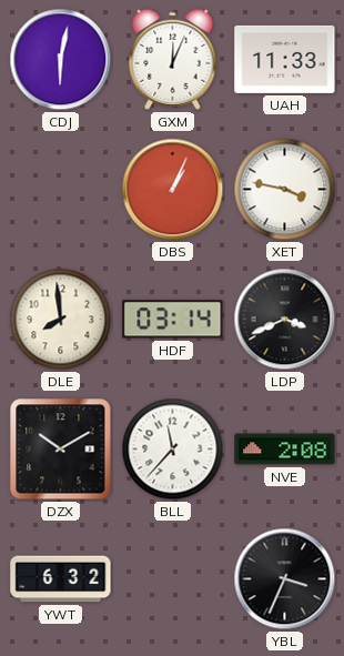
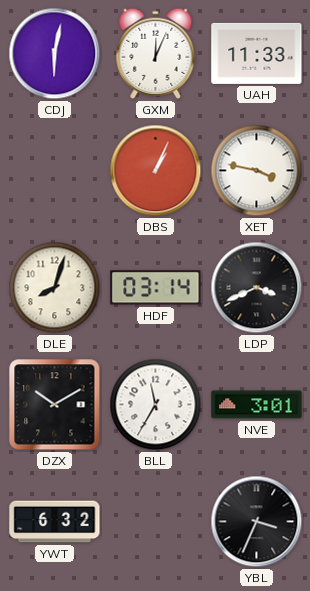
DLE: 7:59 -> 8:03
BLL: 11:37 -> 11:35
NVE: 2:08 -> 3:01
